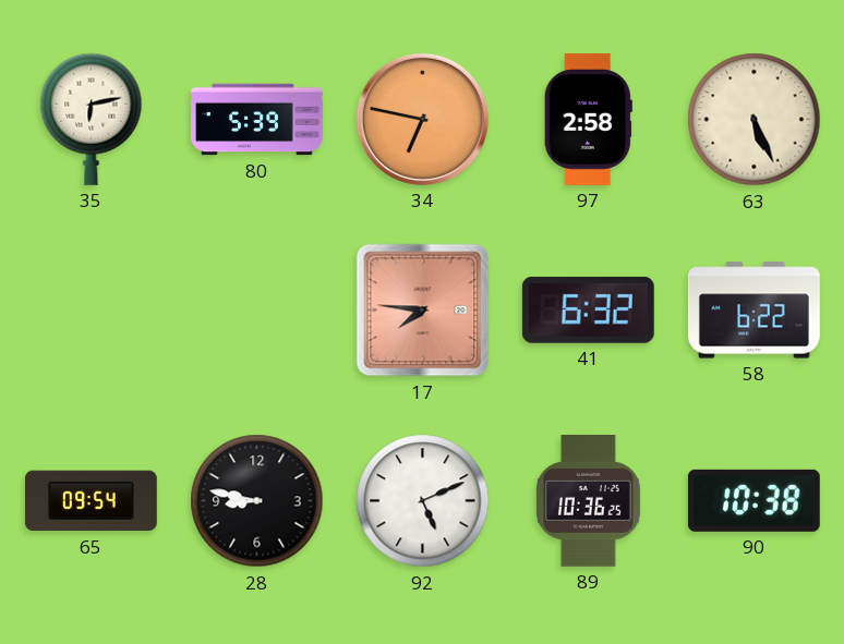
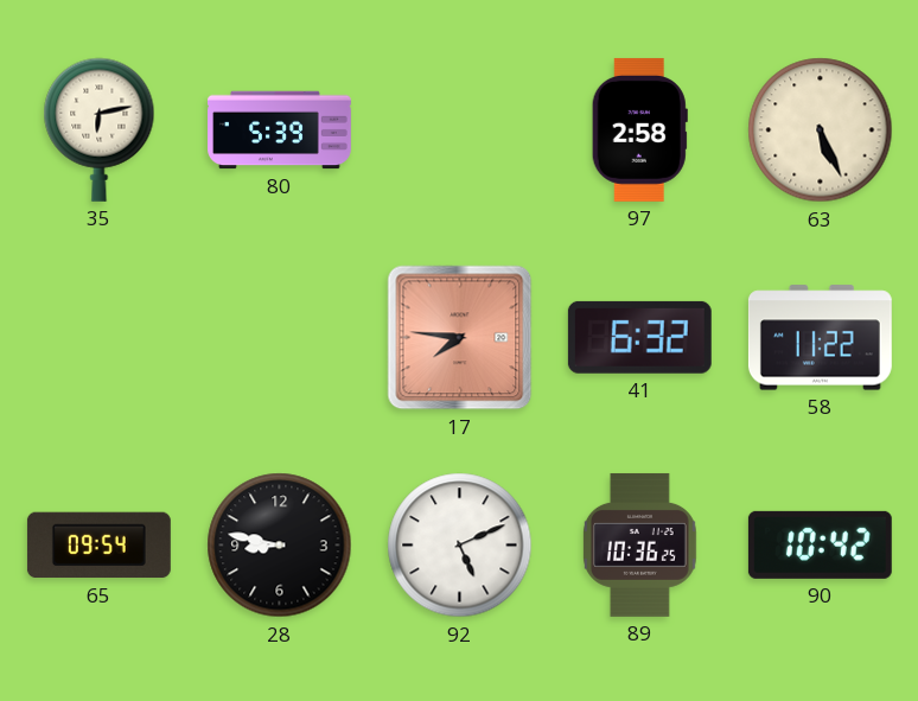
34: 6:47 -> none
58: 6:22 -> 11:22
90: 10:38 -> 10:42
